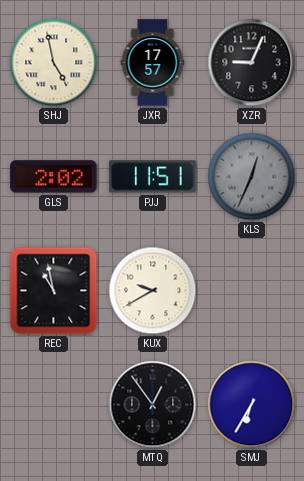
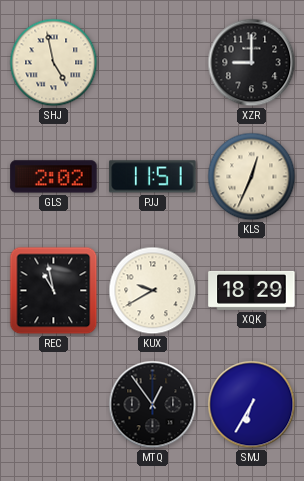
JXR: 17:57 -> none
XZR: 9:04 -> 9:00
KLS dial: grey -> cream
XQK: none -> 18:29
